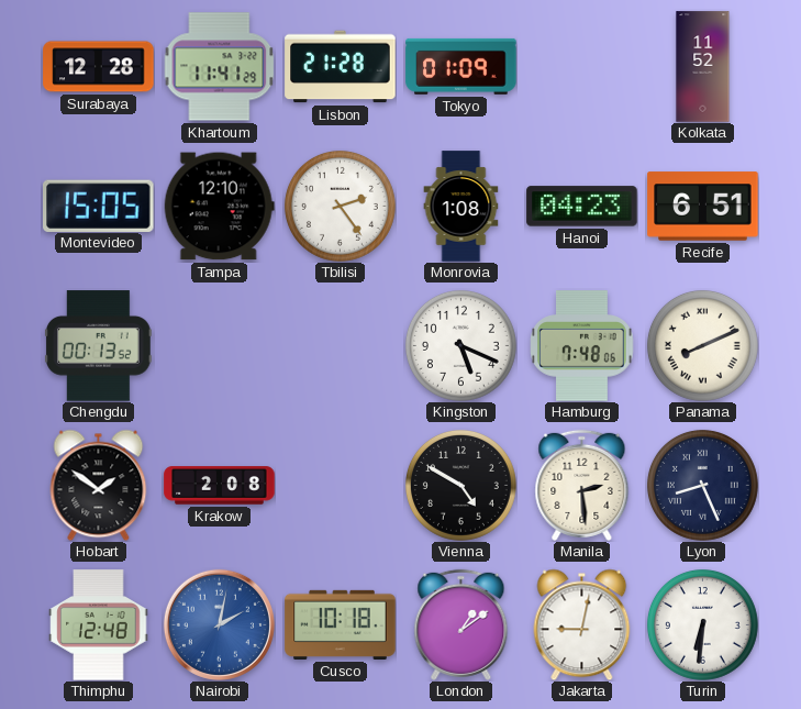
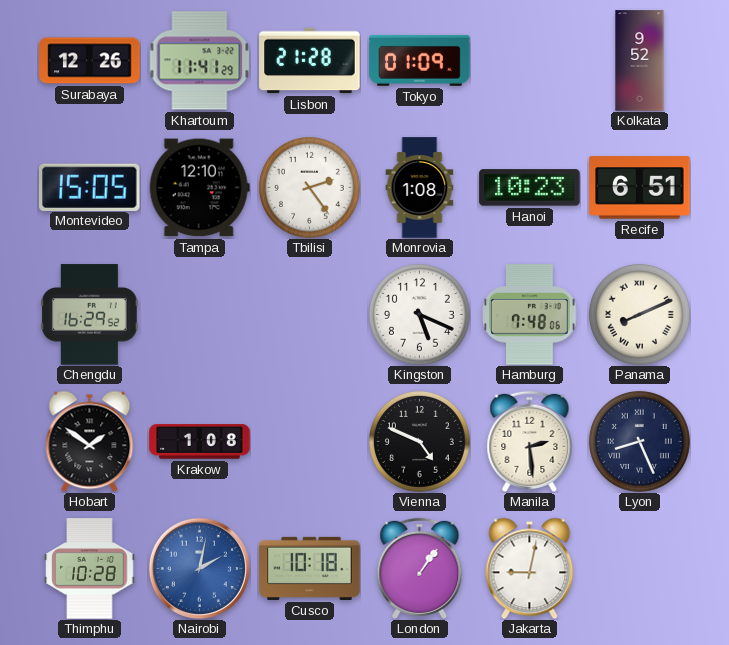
Surabaya: 12:28 -> 12:26
Kolkata: 11:52 -> 9:52
Hanoi: 04:23 -> 10:23
Chengdu: 00:13 -> 16:29
Krakow: 2:08 -> 1:08
Vienna: 4:50 -> 4:49
Thimphu: 12:48 -> 10:28
London: 1:09 -> 1:06
Turin: 6:31 -> none
